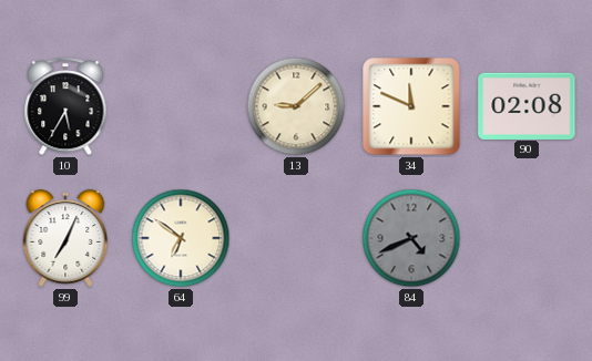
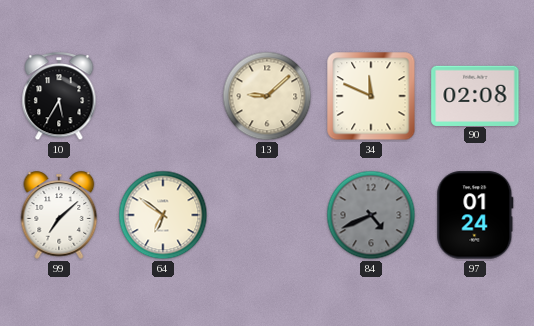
99: 7:04 -> 7:08
97: none -> 01:24
